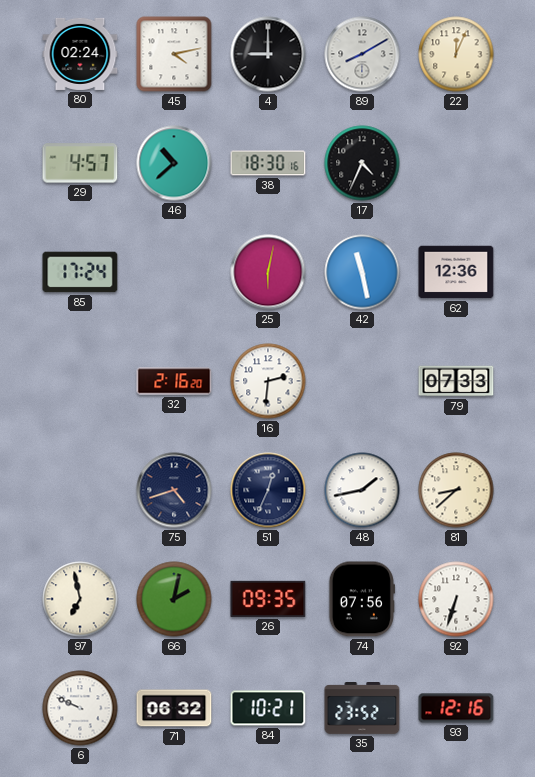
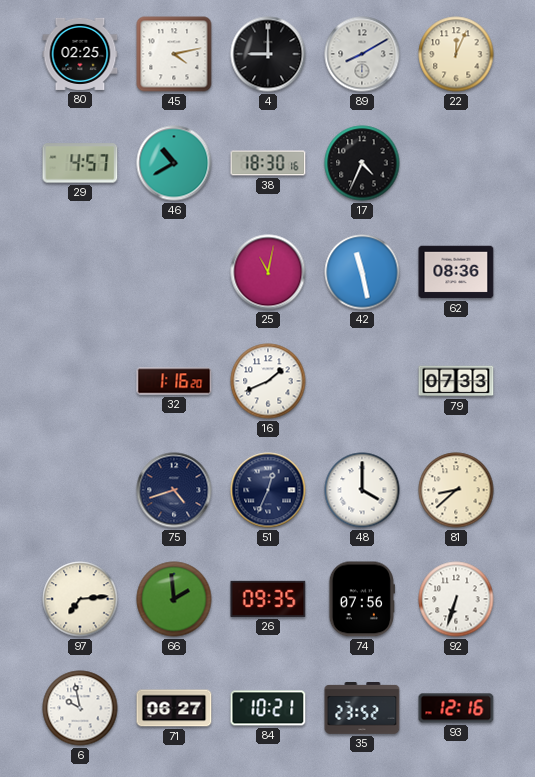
80: 02:24 -> 02:25
46: 10:38 -> 10:40
85: 17:24 -> none
25: 6:02 -> 11:02
62: 12:36 -> 08:36
32: 2:16 -> 1:16
16: 2:31 -> 1:41
48: 1:43 -> 4:00
97: 6:58 -> 7:14
66: 2:02 -> 1:59
6: 9:49 -> 9:58
71: 06:32 -> 06:27
